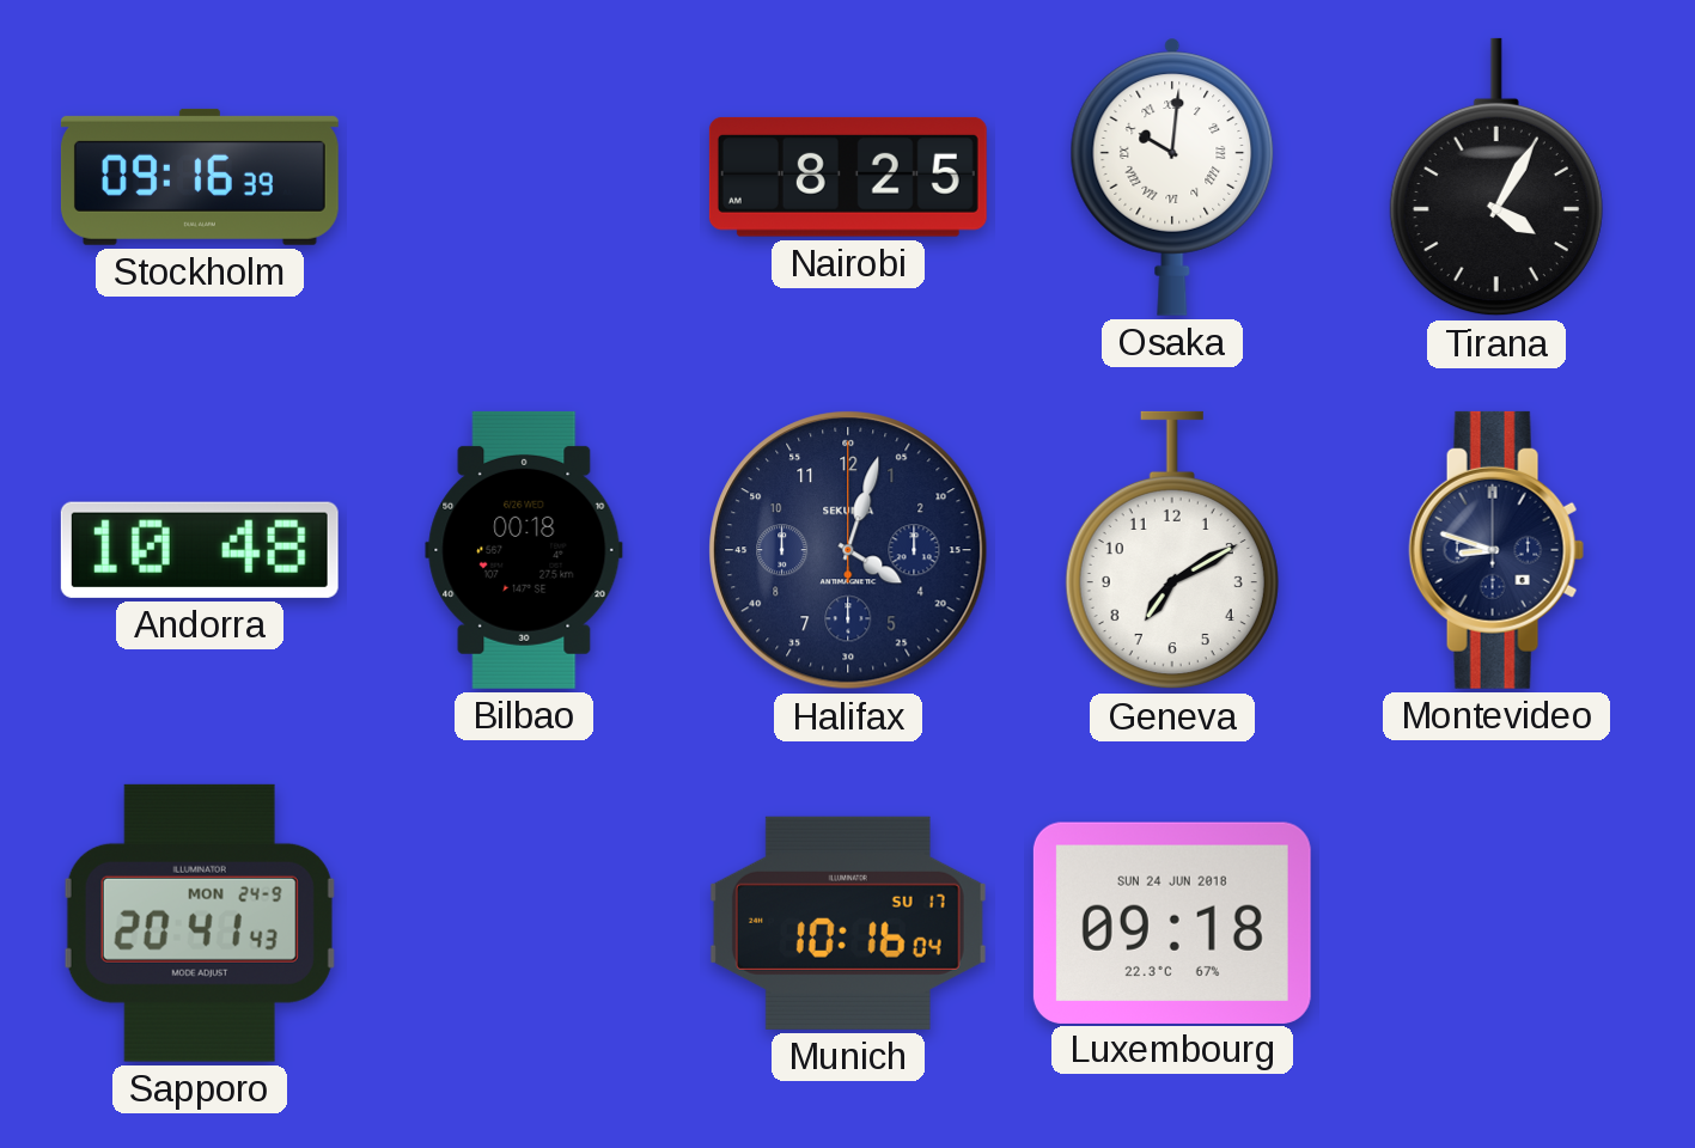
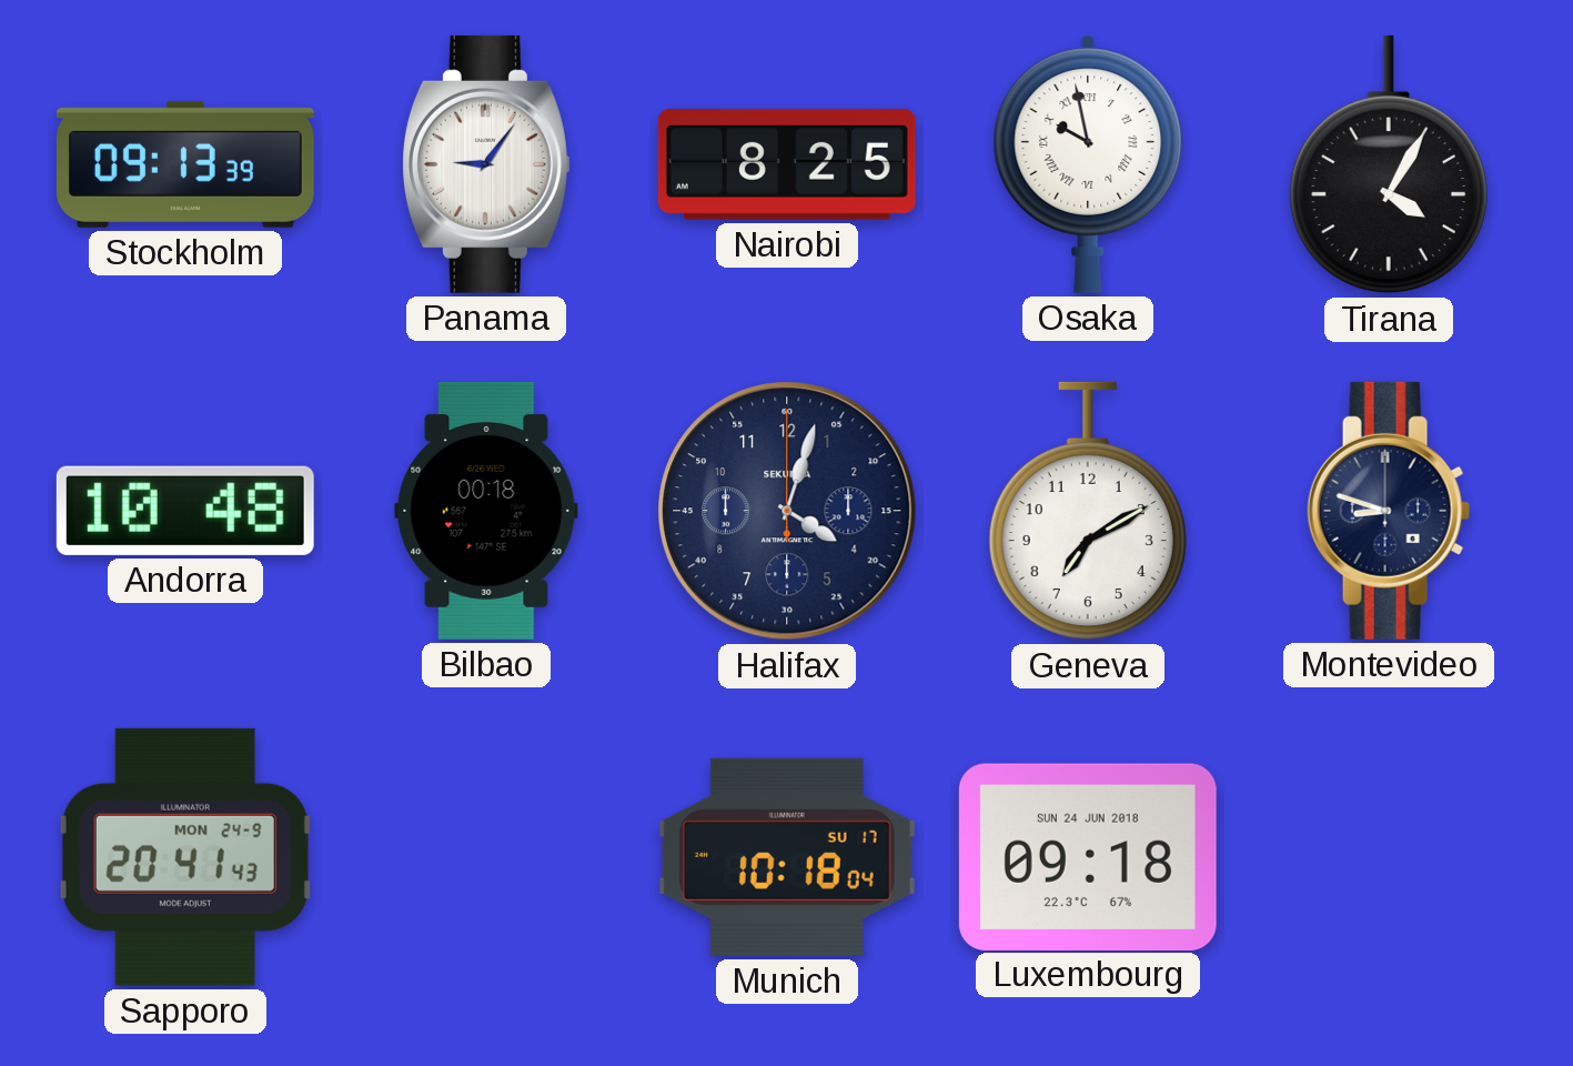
Stockholm: 09:16 -> 09:13
Panama: none -> 9:06
Osaka: 10:01 -> 9:58
Munich: 10:16 -> 10:18
